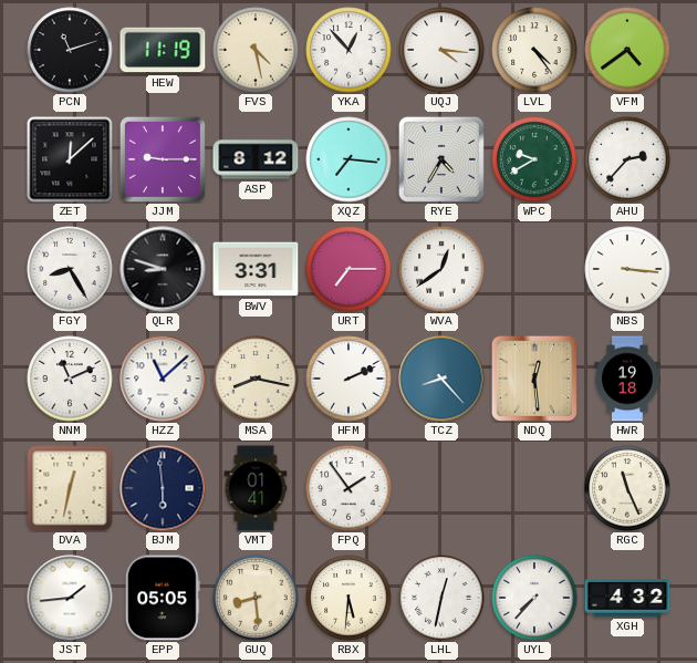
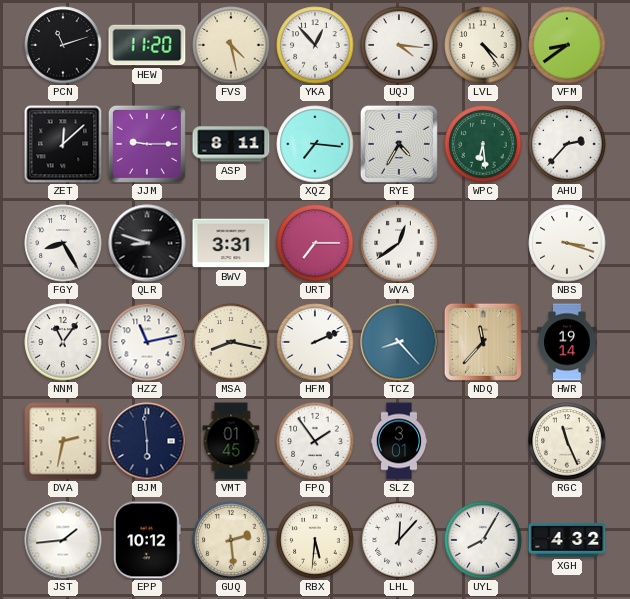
HEW: 11:19 -> 11:20
VFM: 4:39 -> 8:39
ASP: 8:12 -> 8:11
WPC: 9:40 -> 6:29
NBS: 3:16 -> 3:18
NNM: 11:11 -> 11:06
HZZ: 11:08 -> 11:13
NDQ: 12:29 -> 11:37
HWR: 19:18 -> 19:14
DVA: 12:32 -> 2:32
VMT: 01:41 -> 01:45
SLZ: none -> 3:01
EPP: 05:05 -> 10:12
GUQ: 8:29 -> 2:29
LHL: 12:32 -> 12:07
UYL: 7:37 -> 8:05
